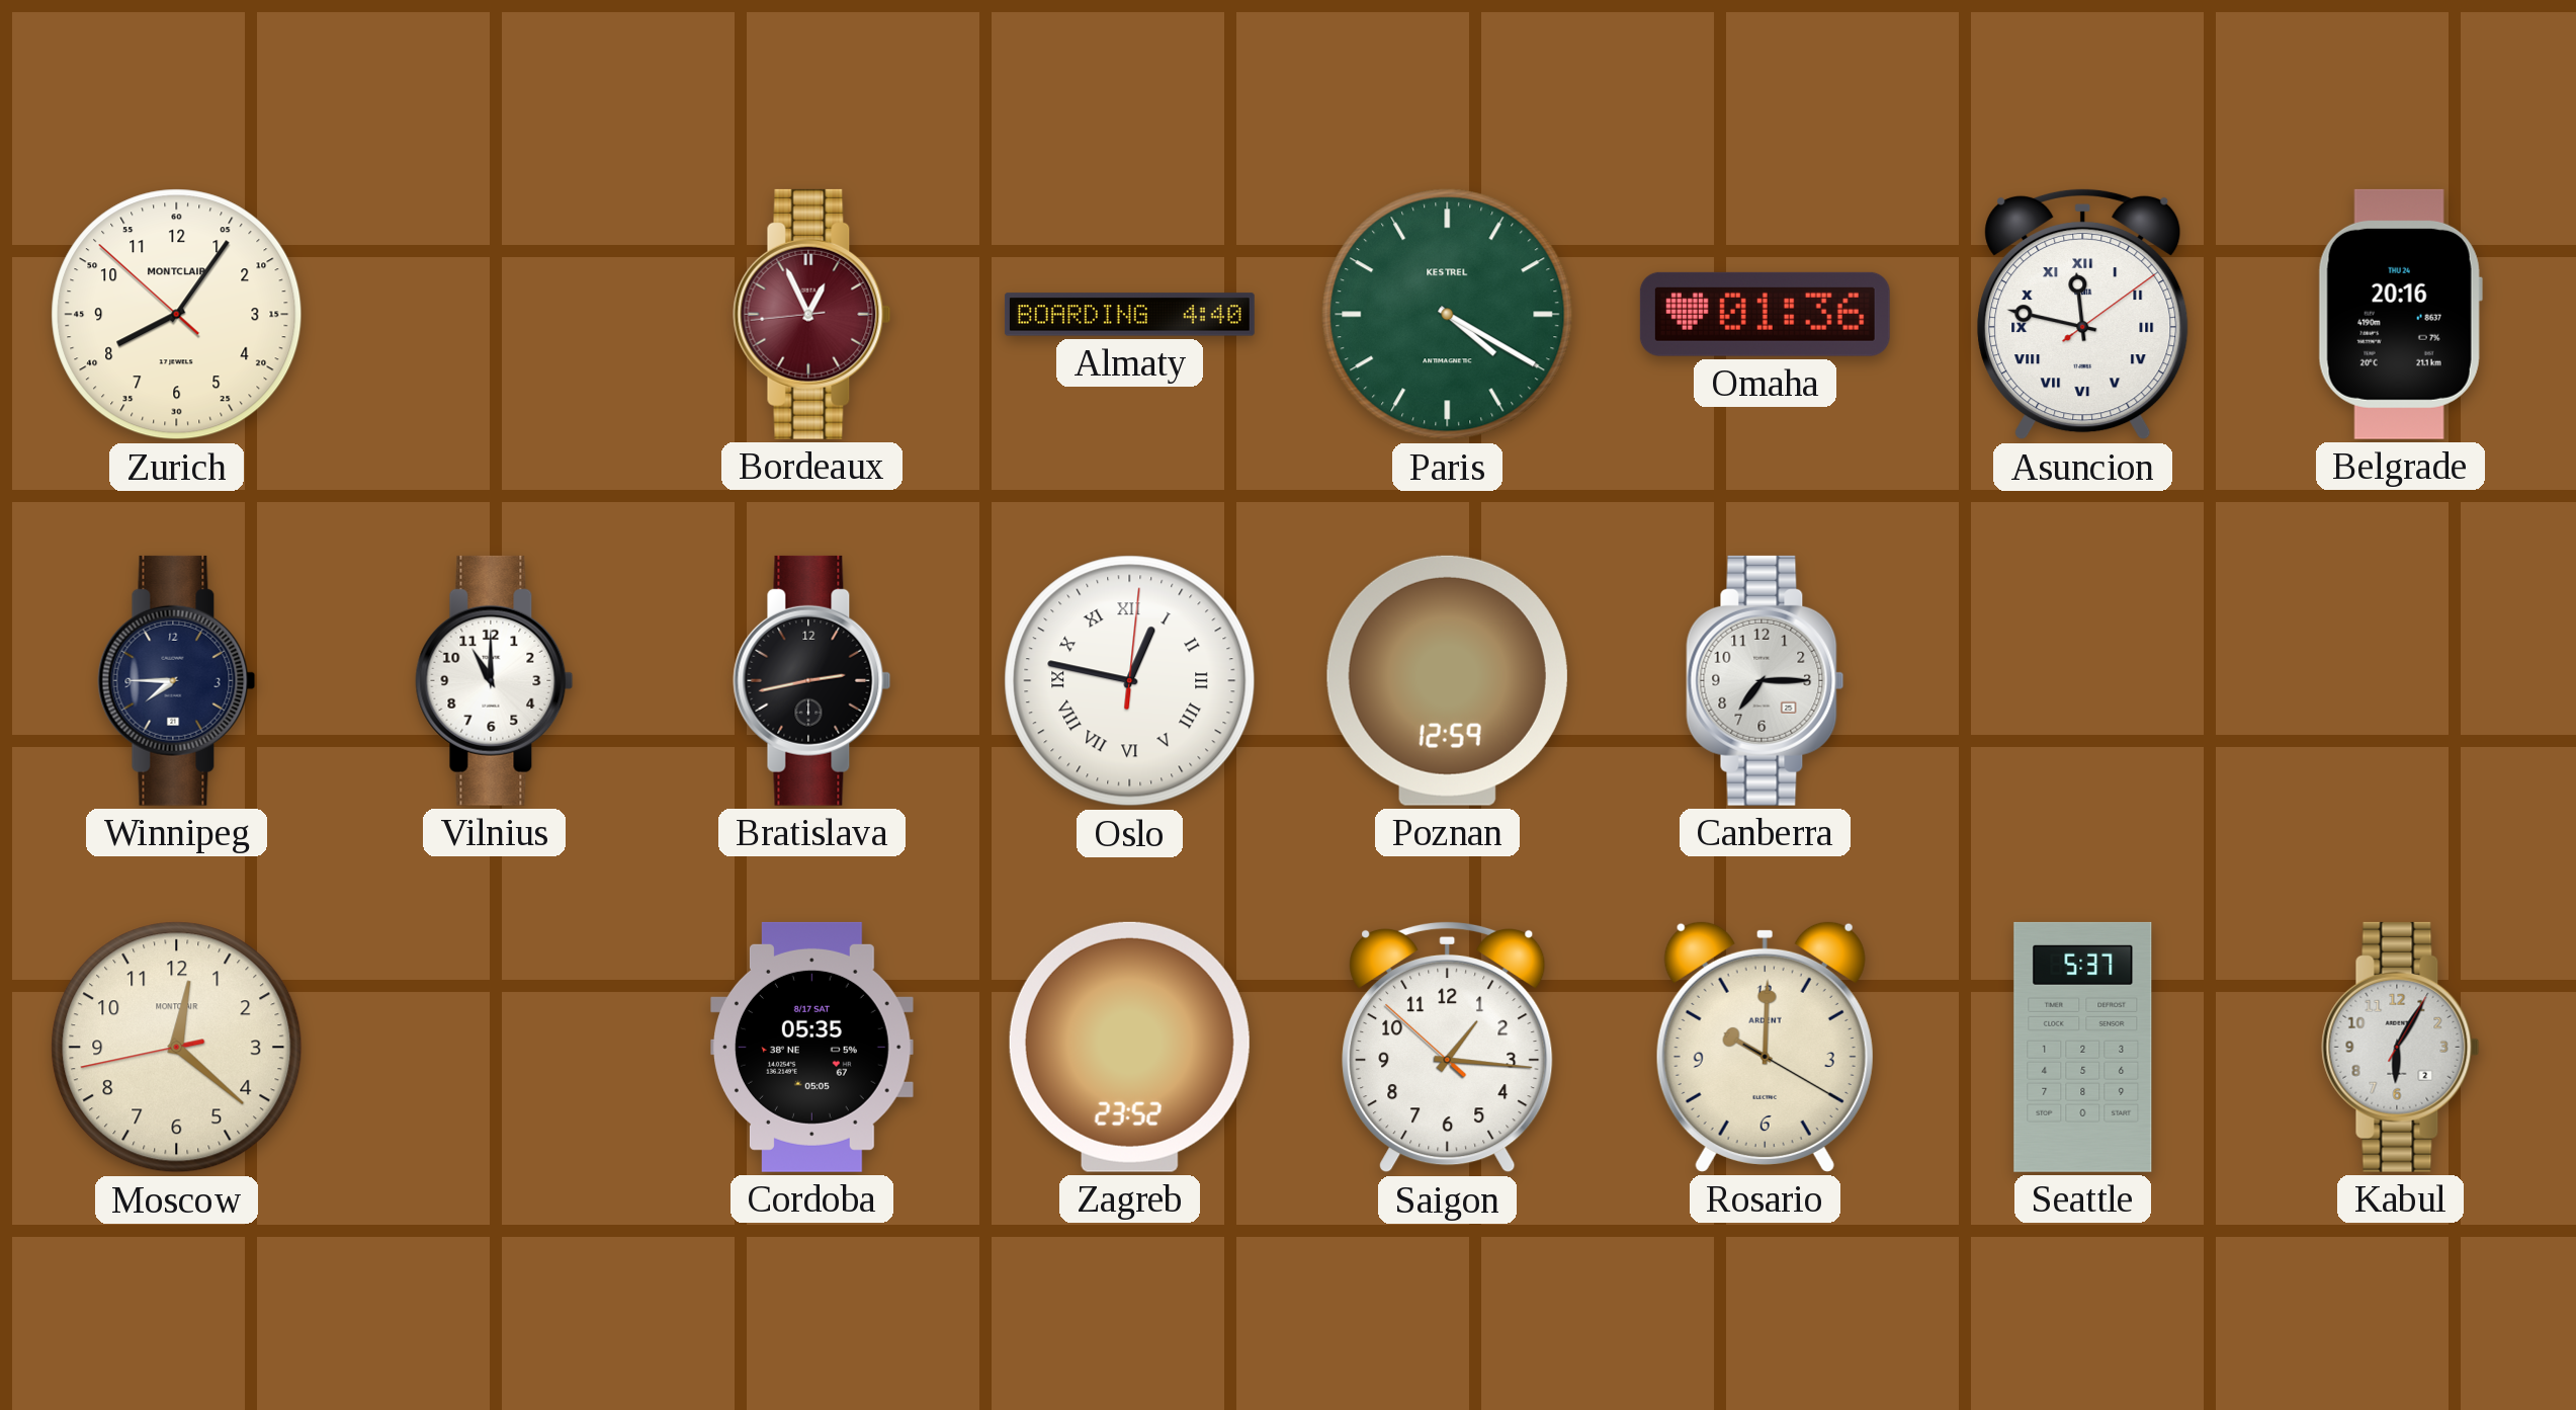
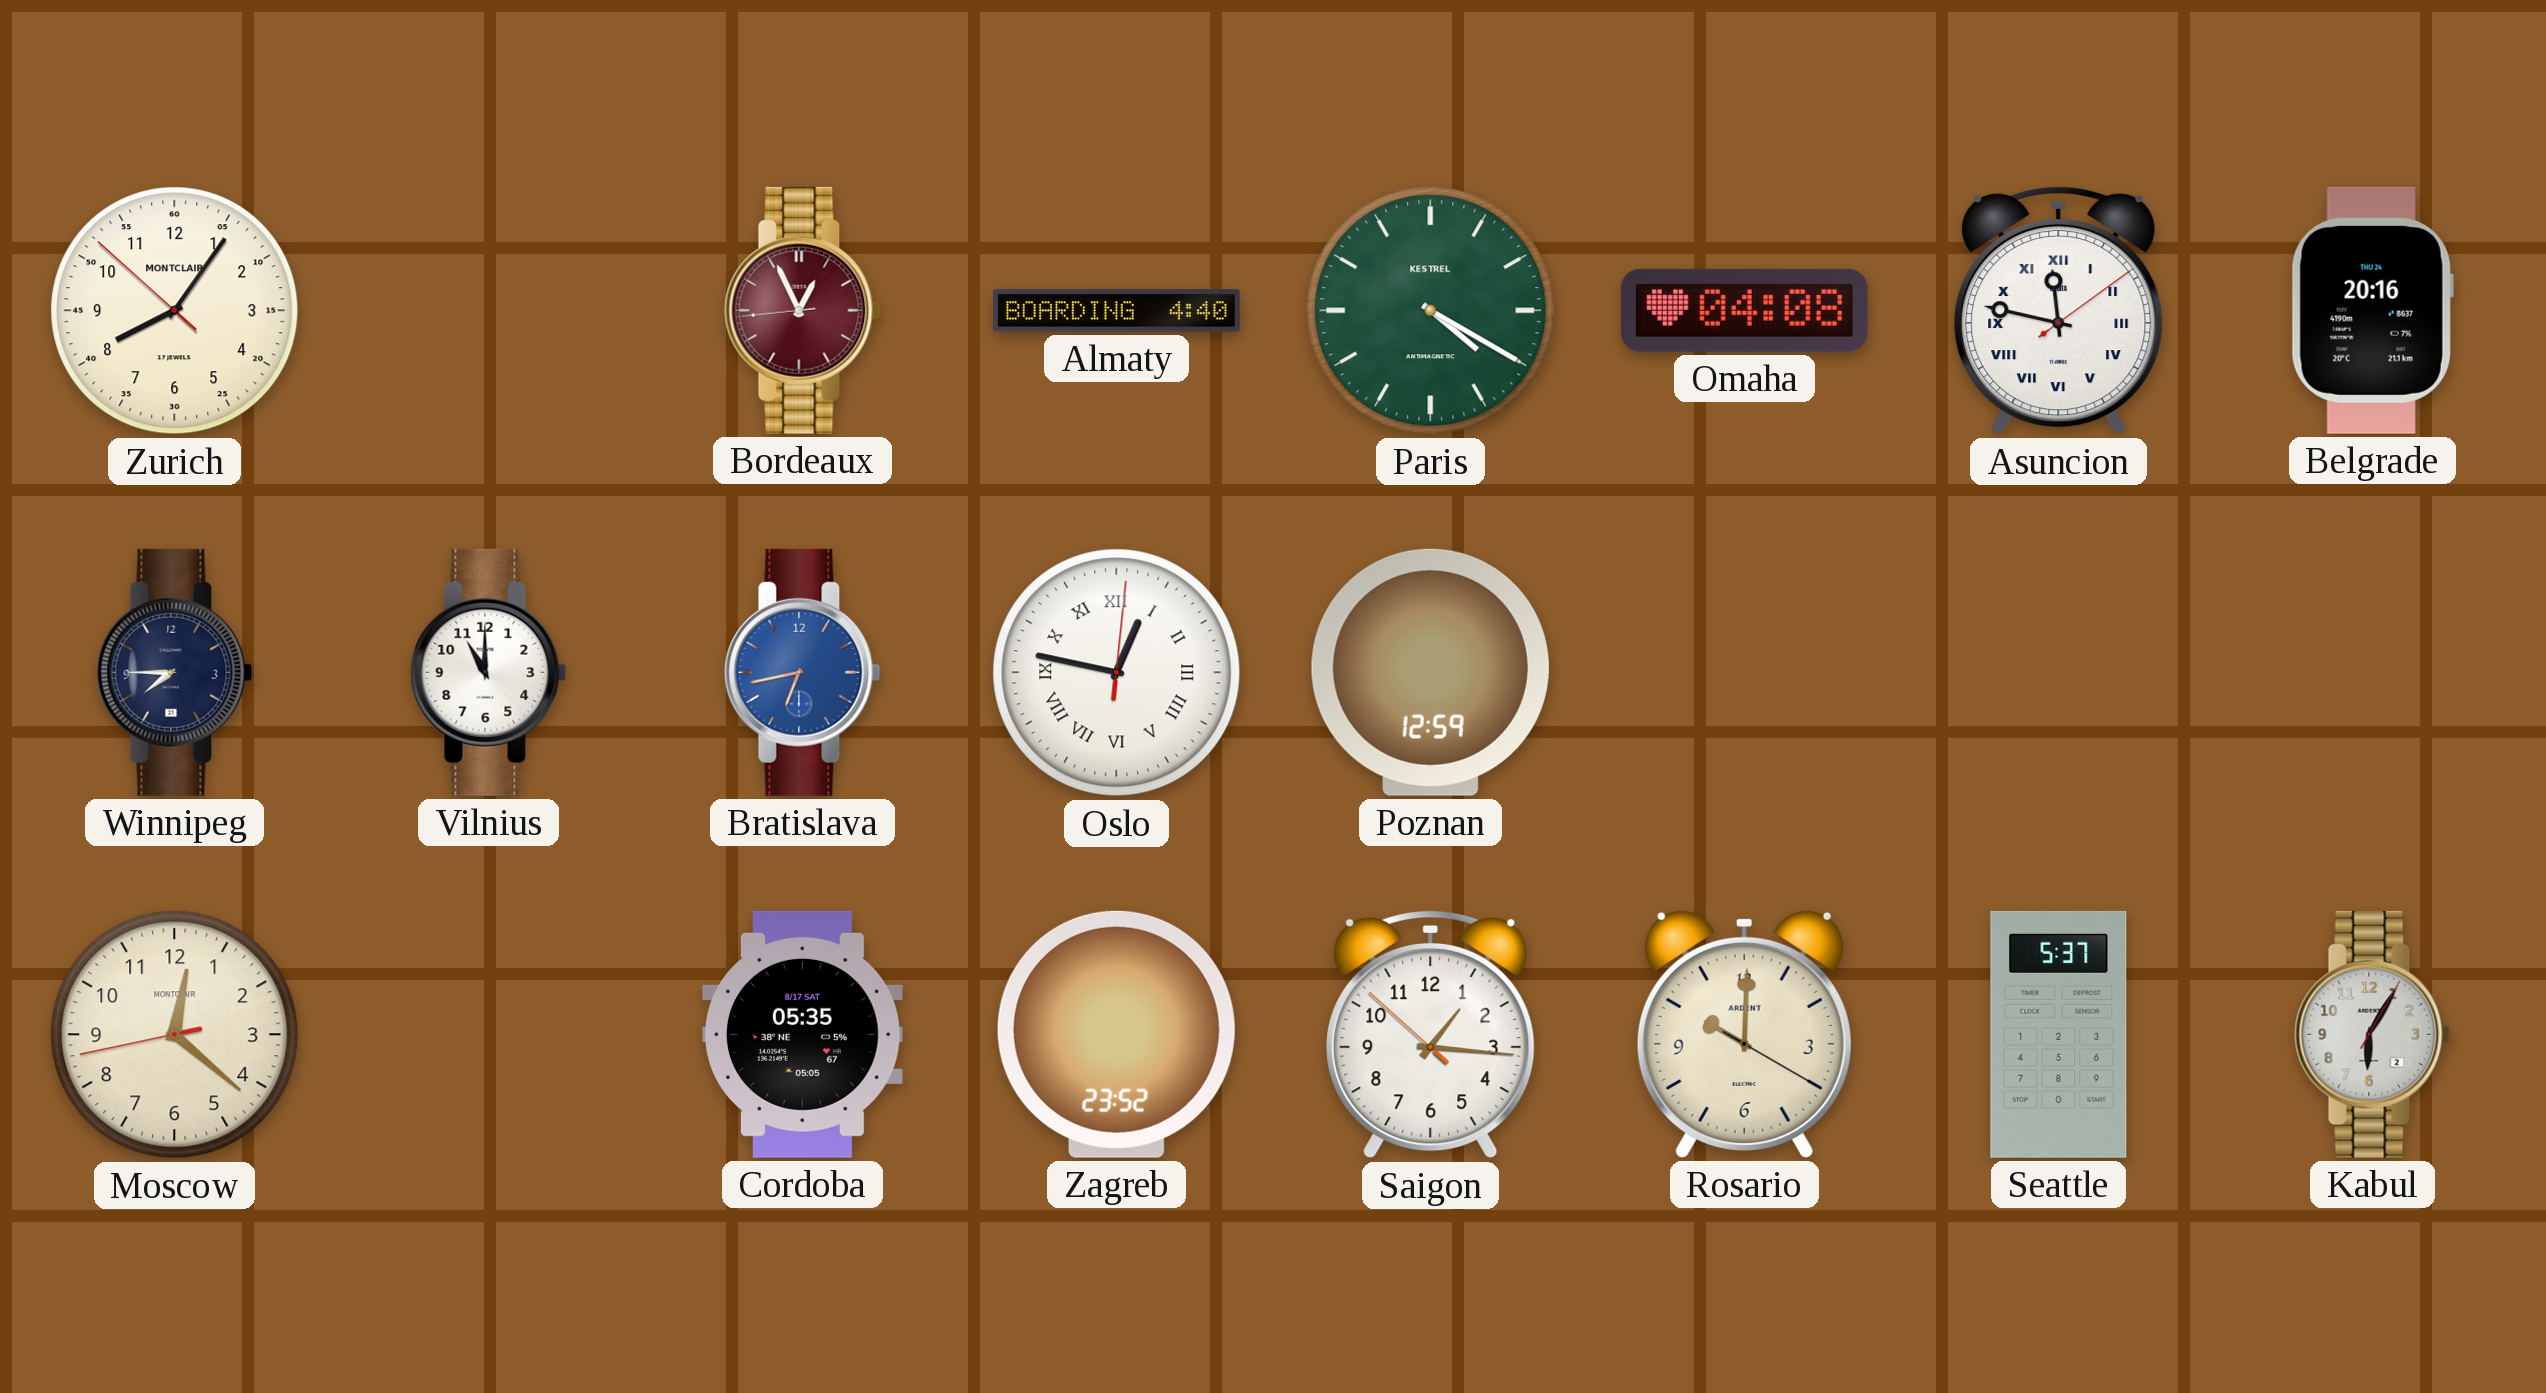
Omaha: 01:36 -> 04:08
Bratislava: 2:43 -> 6:43
Bratislava dial: black -> blue
Canberra: 7:15 -> none
